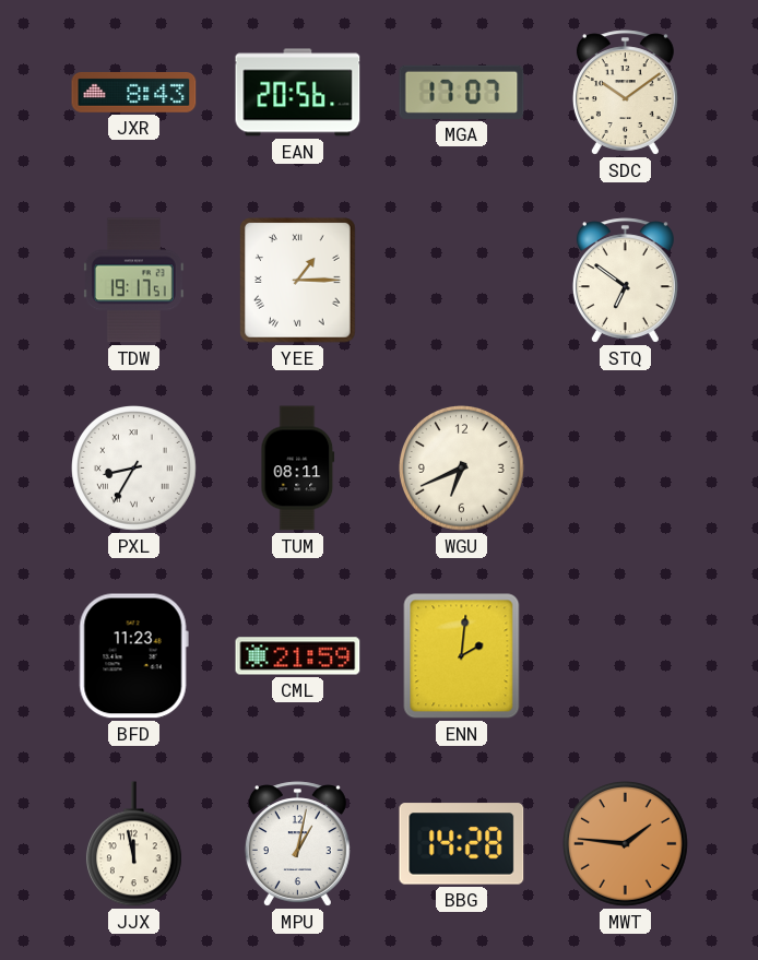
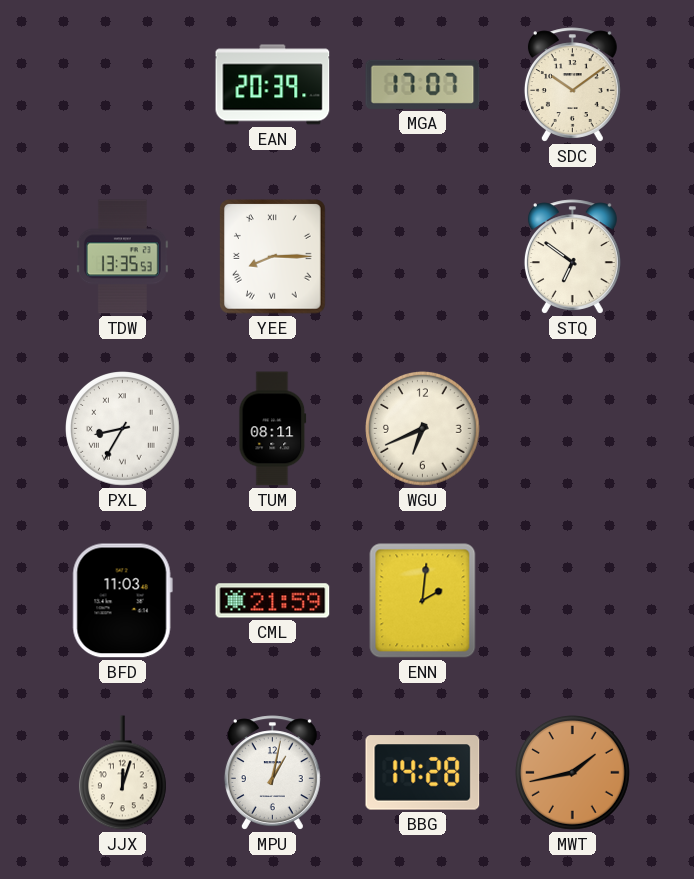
JXR: 8:43 -> none
EAN: 20:56 -> 20:39
TDW: 19:17 -> 13:35
YEE: 1:15 -> 8:15
BFD: 11:23 -> 11:03
JJX: 11:58 -> 12:03
MWT: 1:46 -> 1:43
